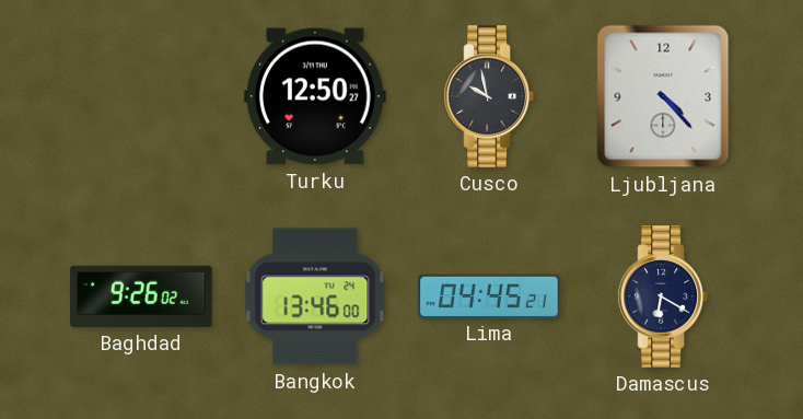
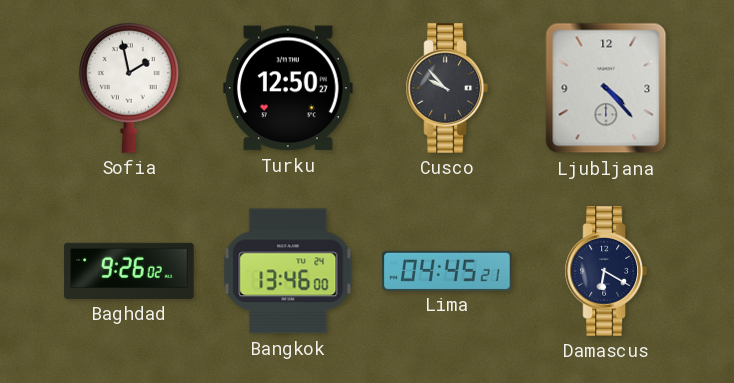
Sofia: none -> 1:58
Cusco: 9:58 -> 9:53
